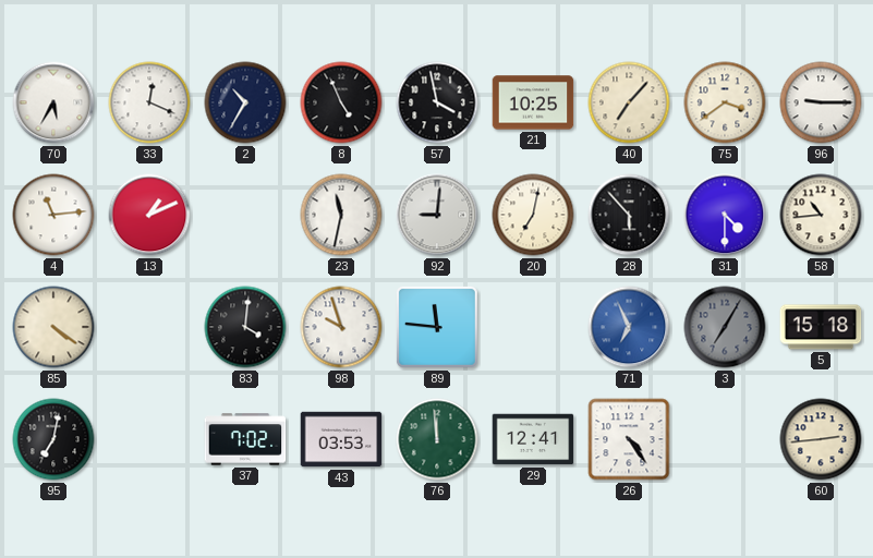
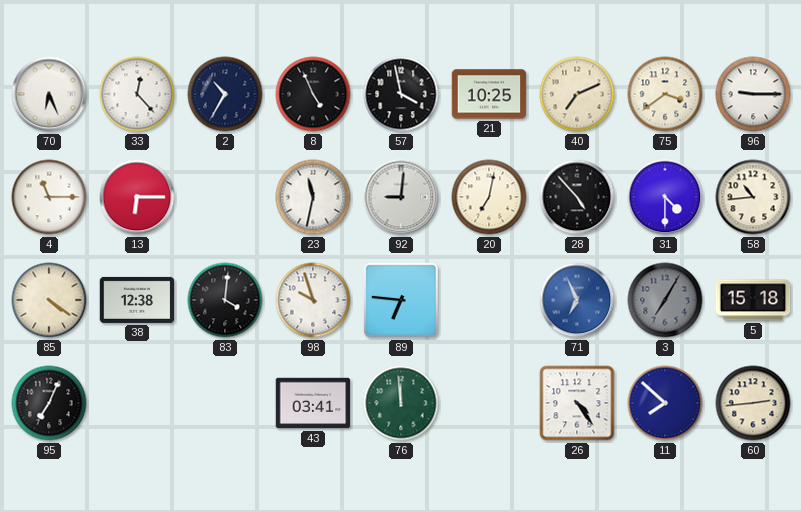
70: 5:35 -> 6:26
33: 12:19 -> 12:23
40: 7:07 -> 7:11
4: 11:14 -> 11:15
13: 1:11 -> 6:15
28: 5:53 -> 4:53
38: none -> 12:38
89: 11:46 -> 6:46
95: 7:02 -> 7:04
37: 7:02 -> none
43: 03:53 -> 03:41
29: 12:41 -> none
11: none -> 7:52
